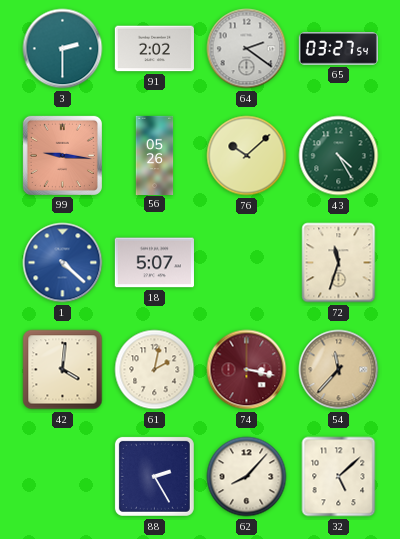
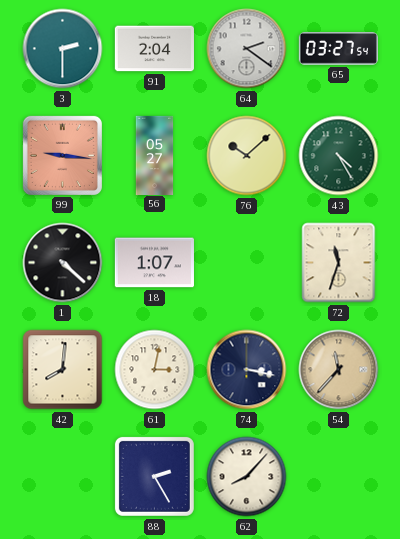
91: 2:02 -> 2:04
56: 05:26 -> 05:27
1 dial: blue -> black
18: 5:07 -> 1:07
42: 4:01 -> 8:01
61: 2:02 -> 3:02
74 dial: burgundy -> navy
32: 5:08 -> none
